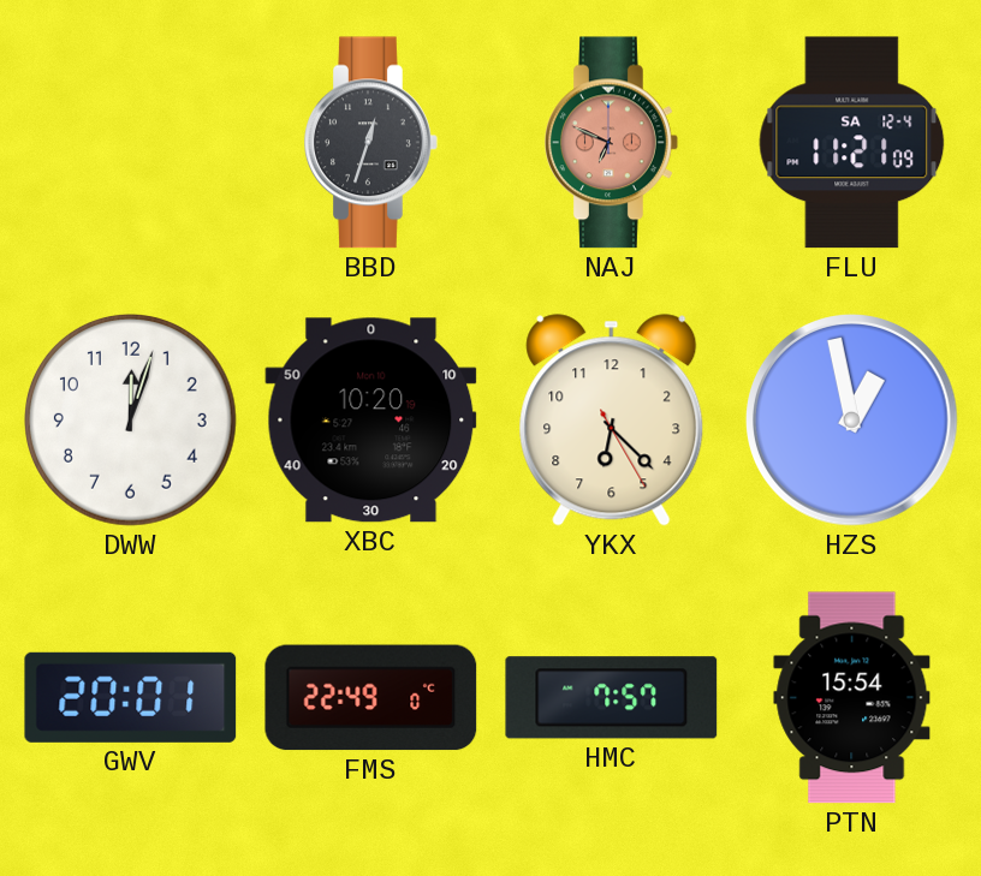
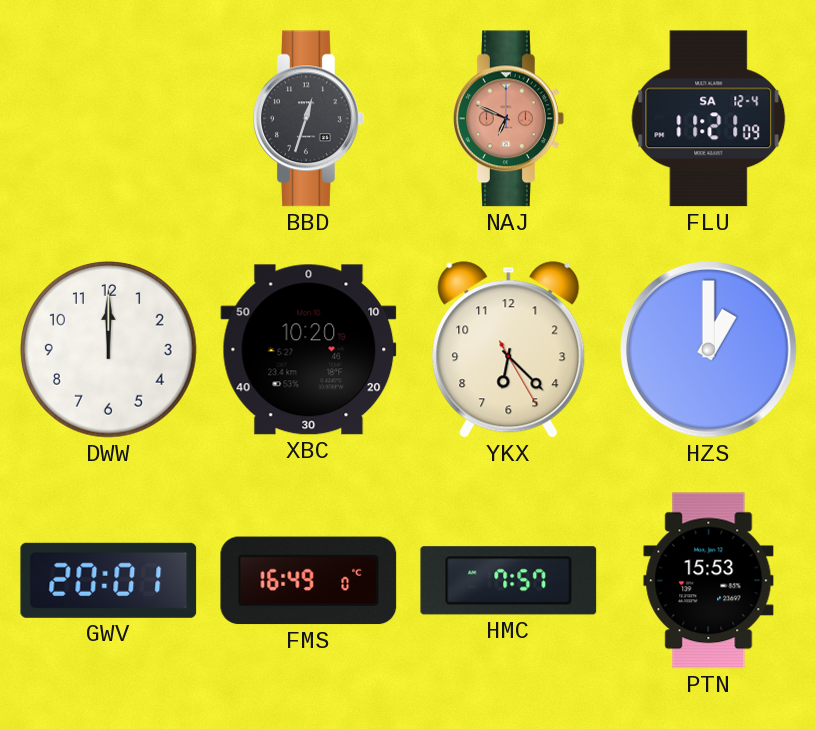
DWW: 12:03 -> 12:00
HZS: 12:58 -> 1:00
FMS: 22:49 -> 16:49
PTN: 15:54 -> 15:53
